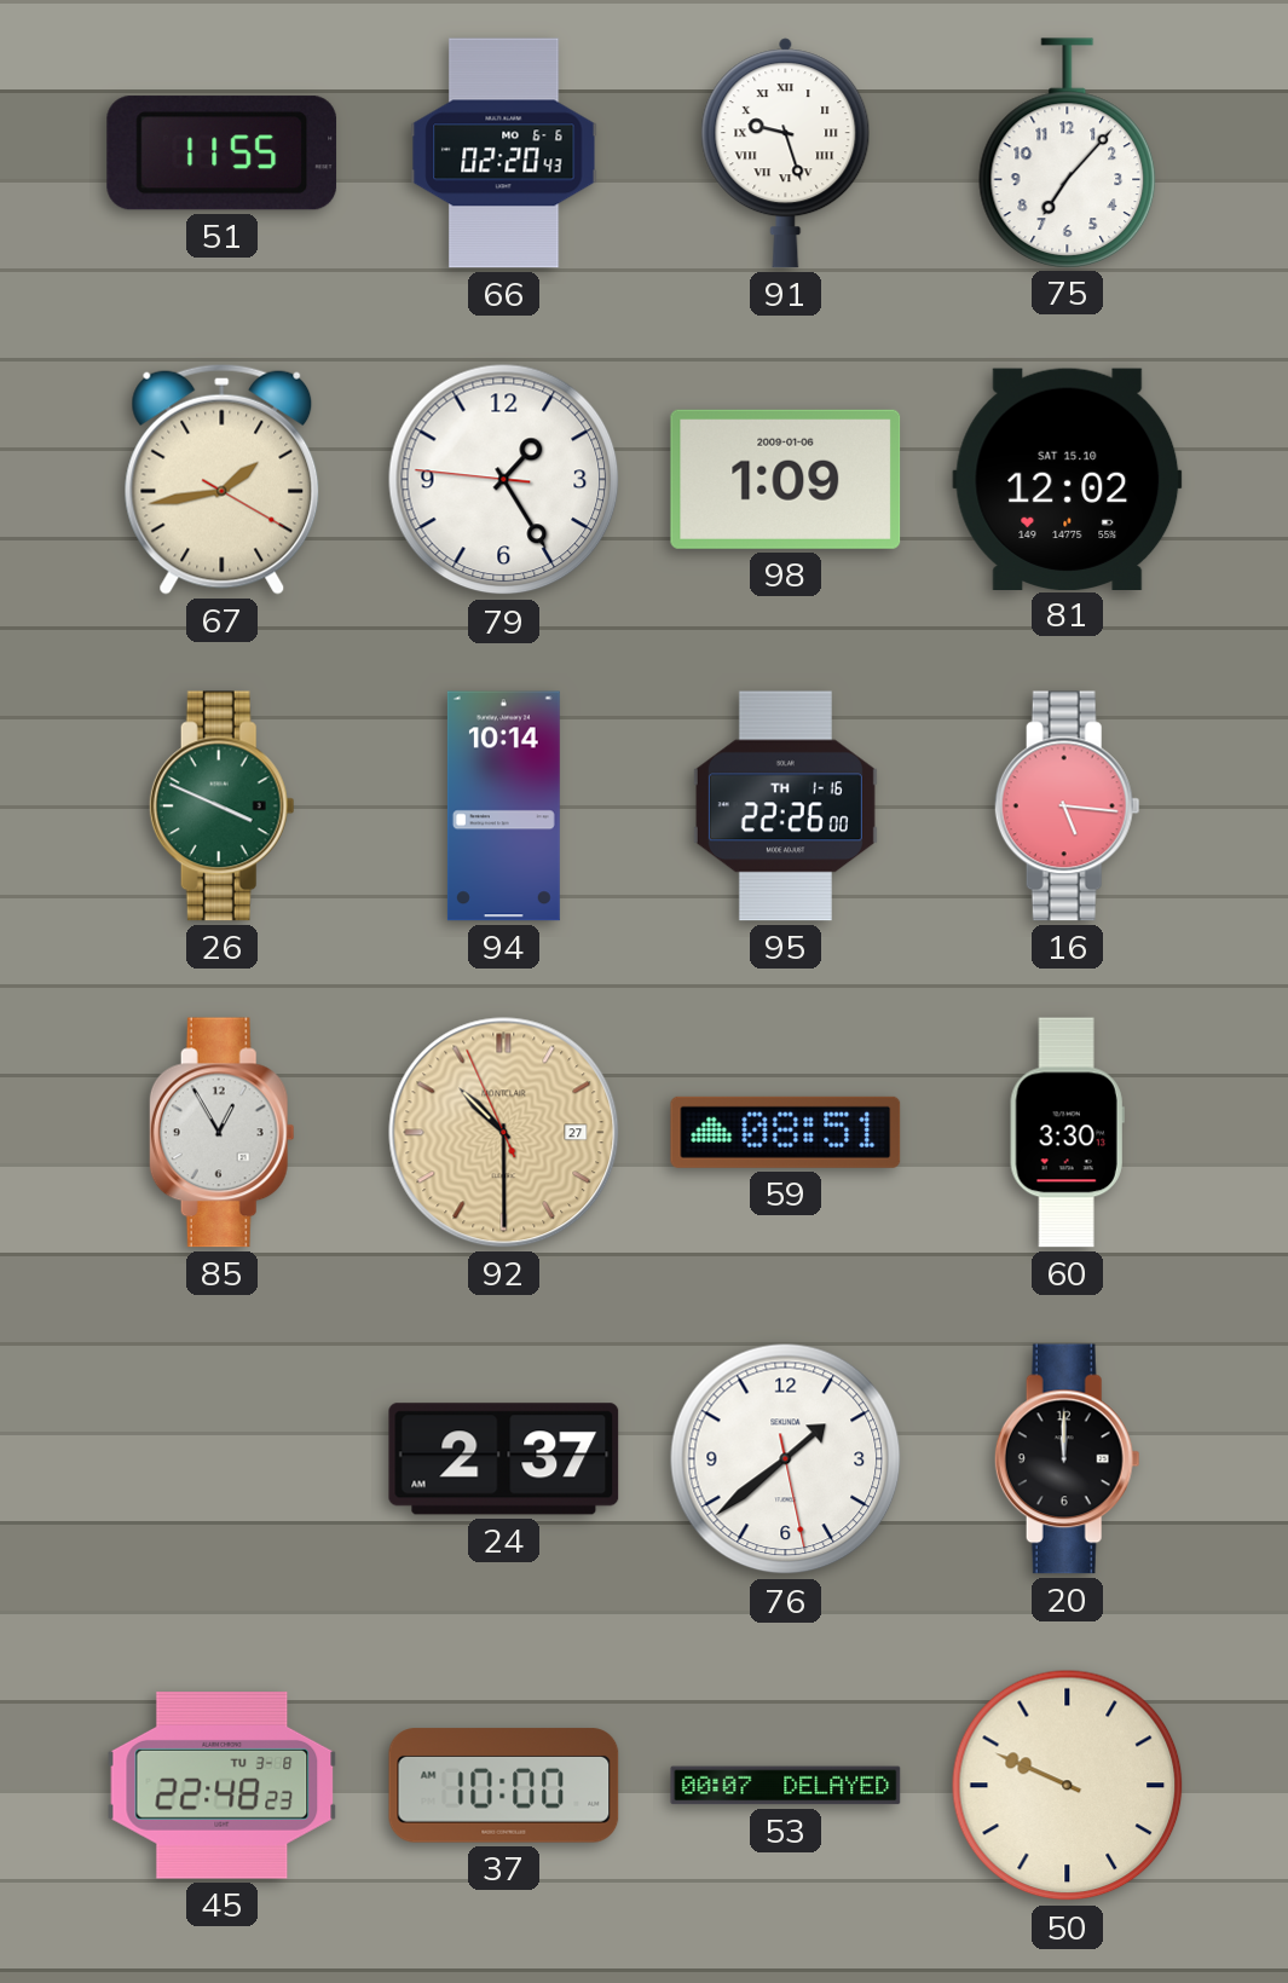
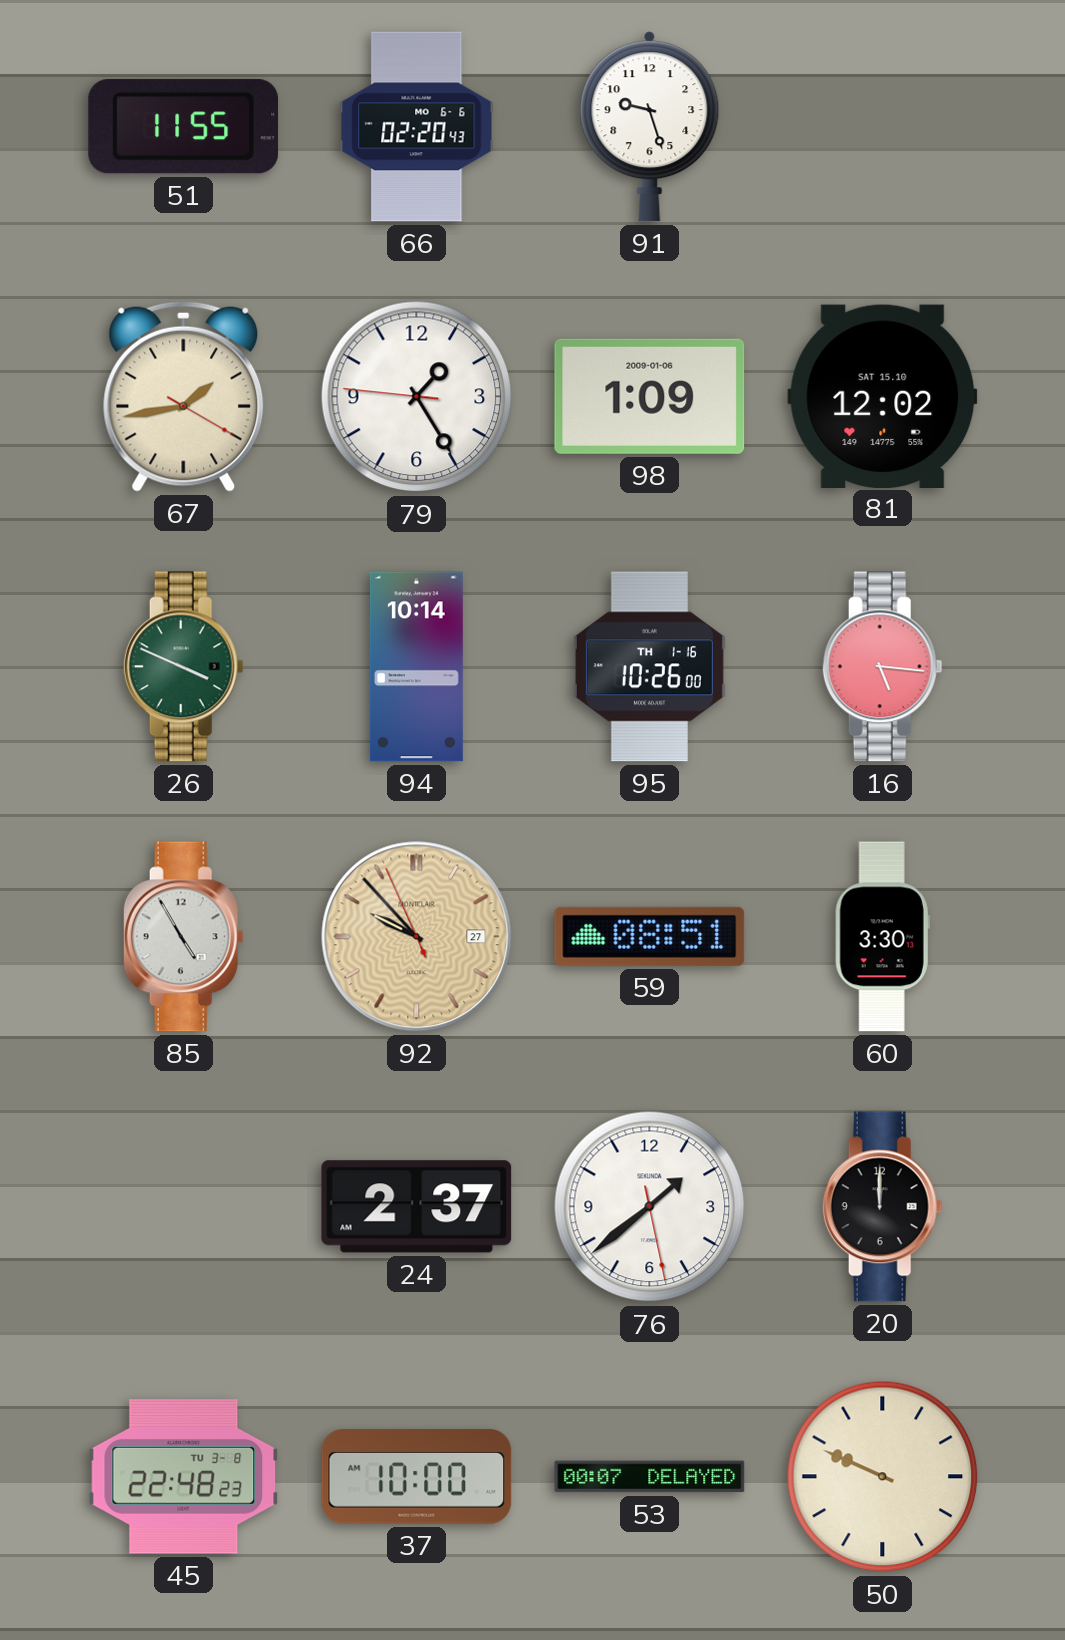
91 numerals: Roman -> Arabic
75: 7:07 -> none
95: 22:26 -> 10:26
85: 12:55 -> 4:55
92: 10:29 -> 9:52
